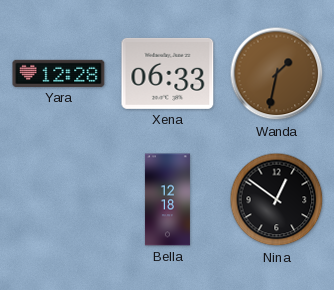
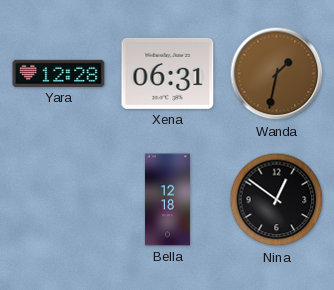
Xena: 06:33 -> 06:31
